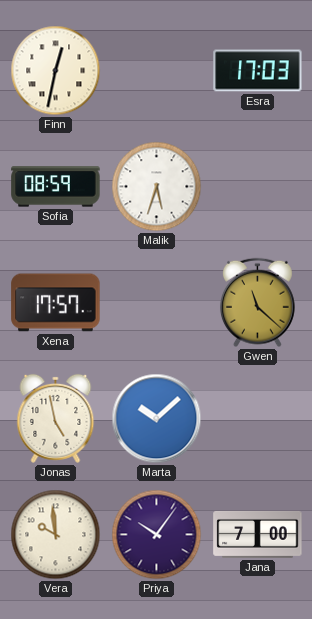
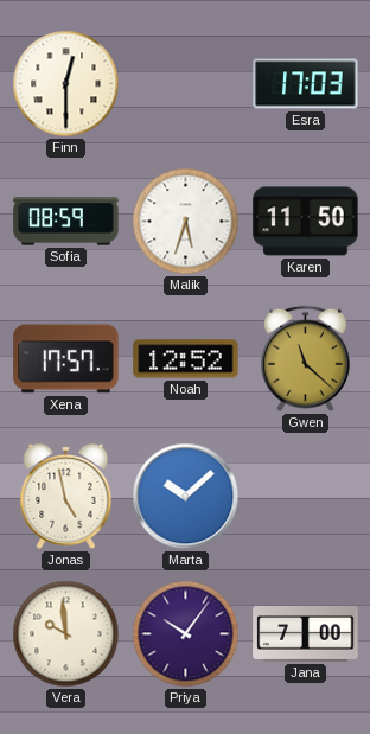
Finn: 12:32 -> 12:30
Karen: none -> 11:50
Noah: none -> 12:52
